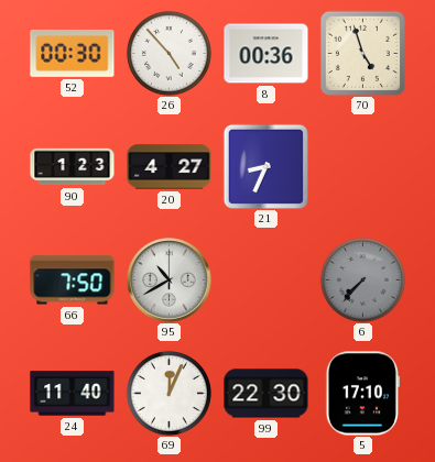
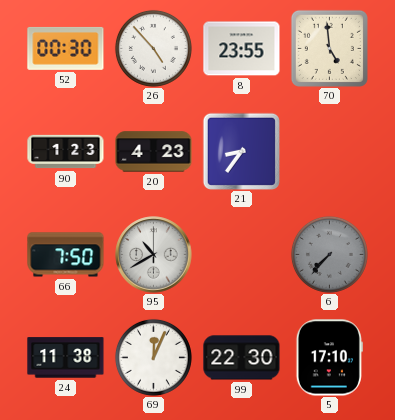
8: 00:36 -> 23:55
70: 4:57 -> 4:59
20: 4:27 -> 4:23
21: 8:34 -> 8:36
24: 11:40 -> 11:38
